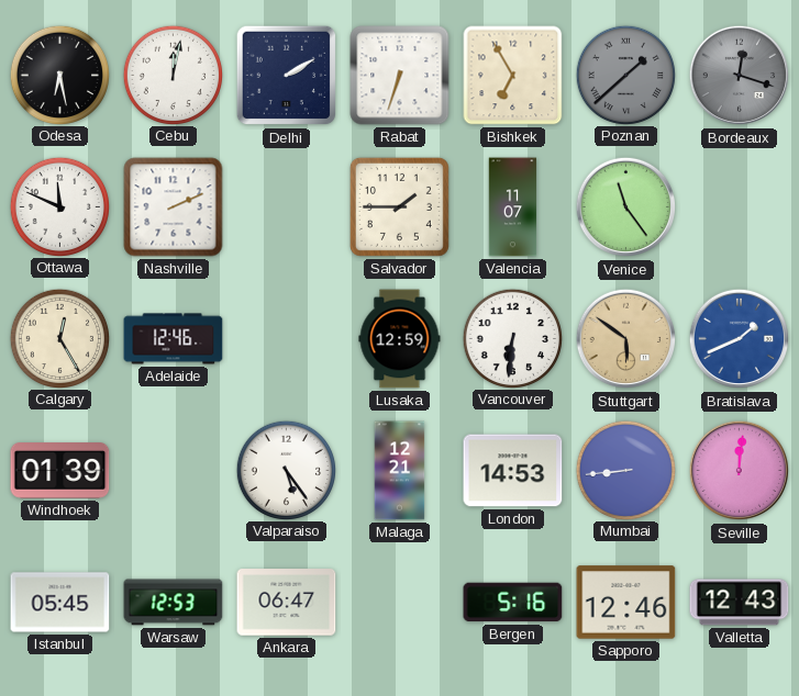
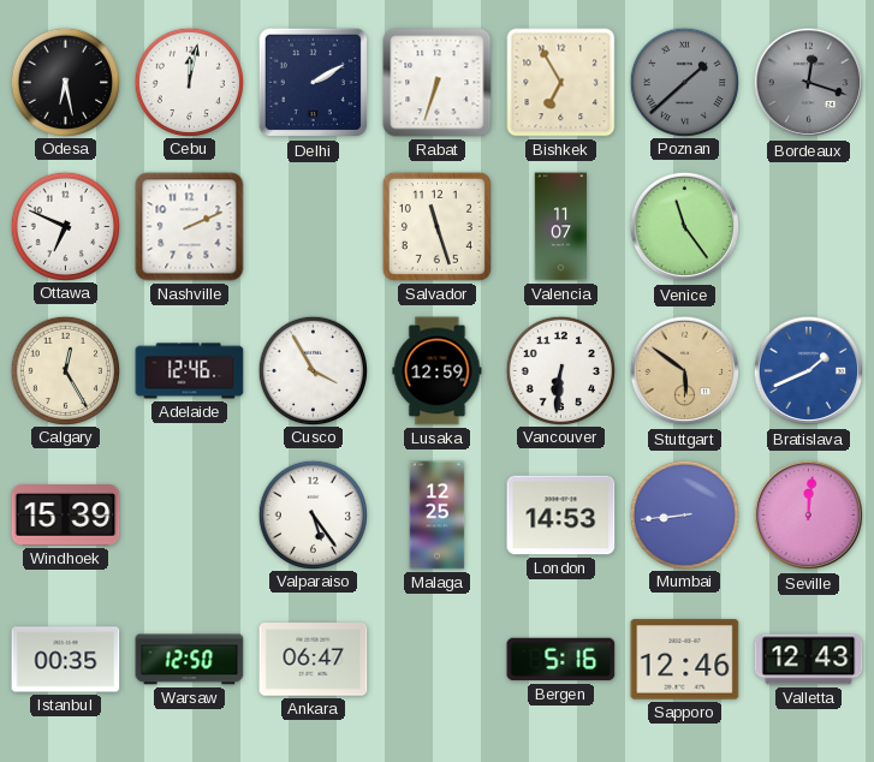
Ottawa: 11:49 -> 6:49
Salvador: 1:45 -> 11:27
Cusco: none -> 3:55
Windhoek: 01:39 -> 15:39
Malaga: 12:21 -> 12:25
Istanbul: 05:45 -> 00:35
Warsaw: 12:53 -> 12:50
